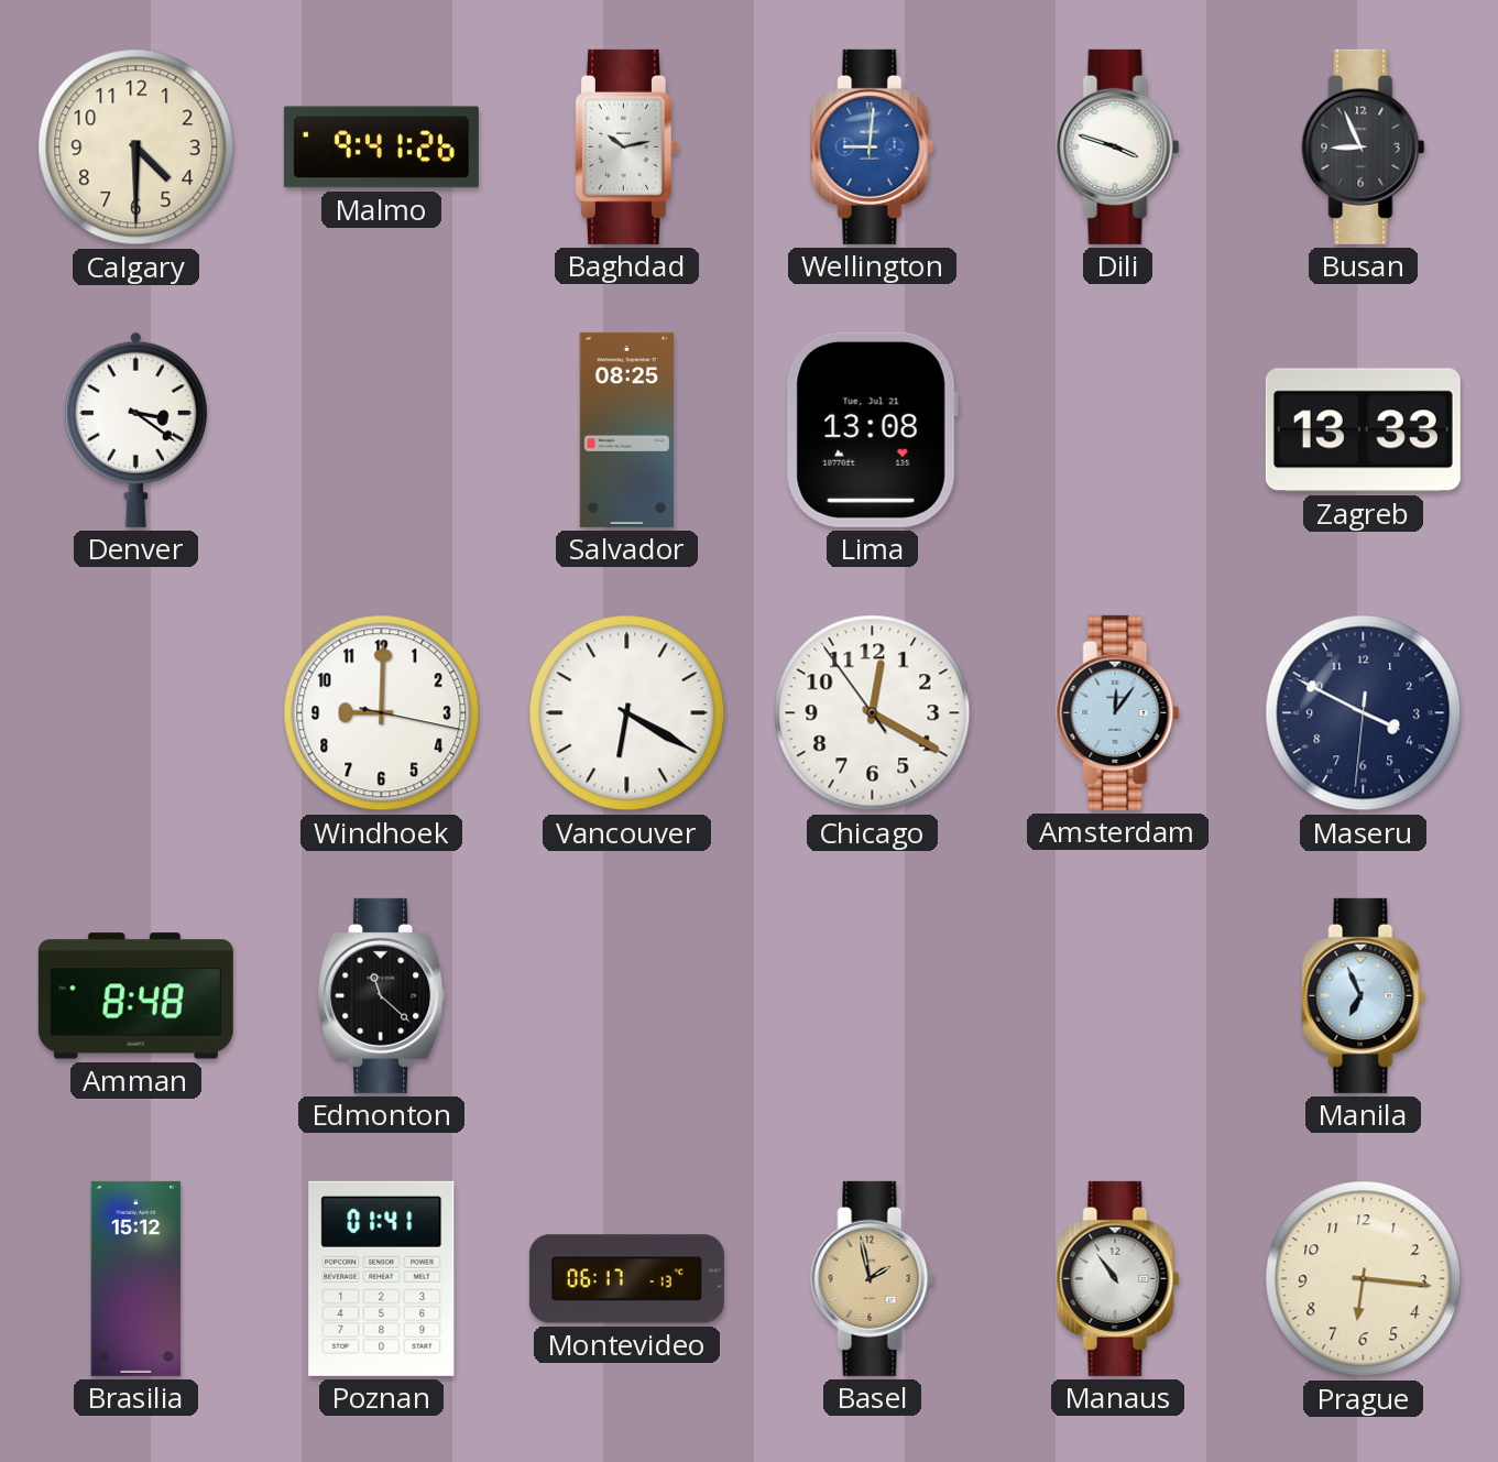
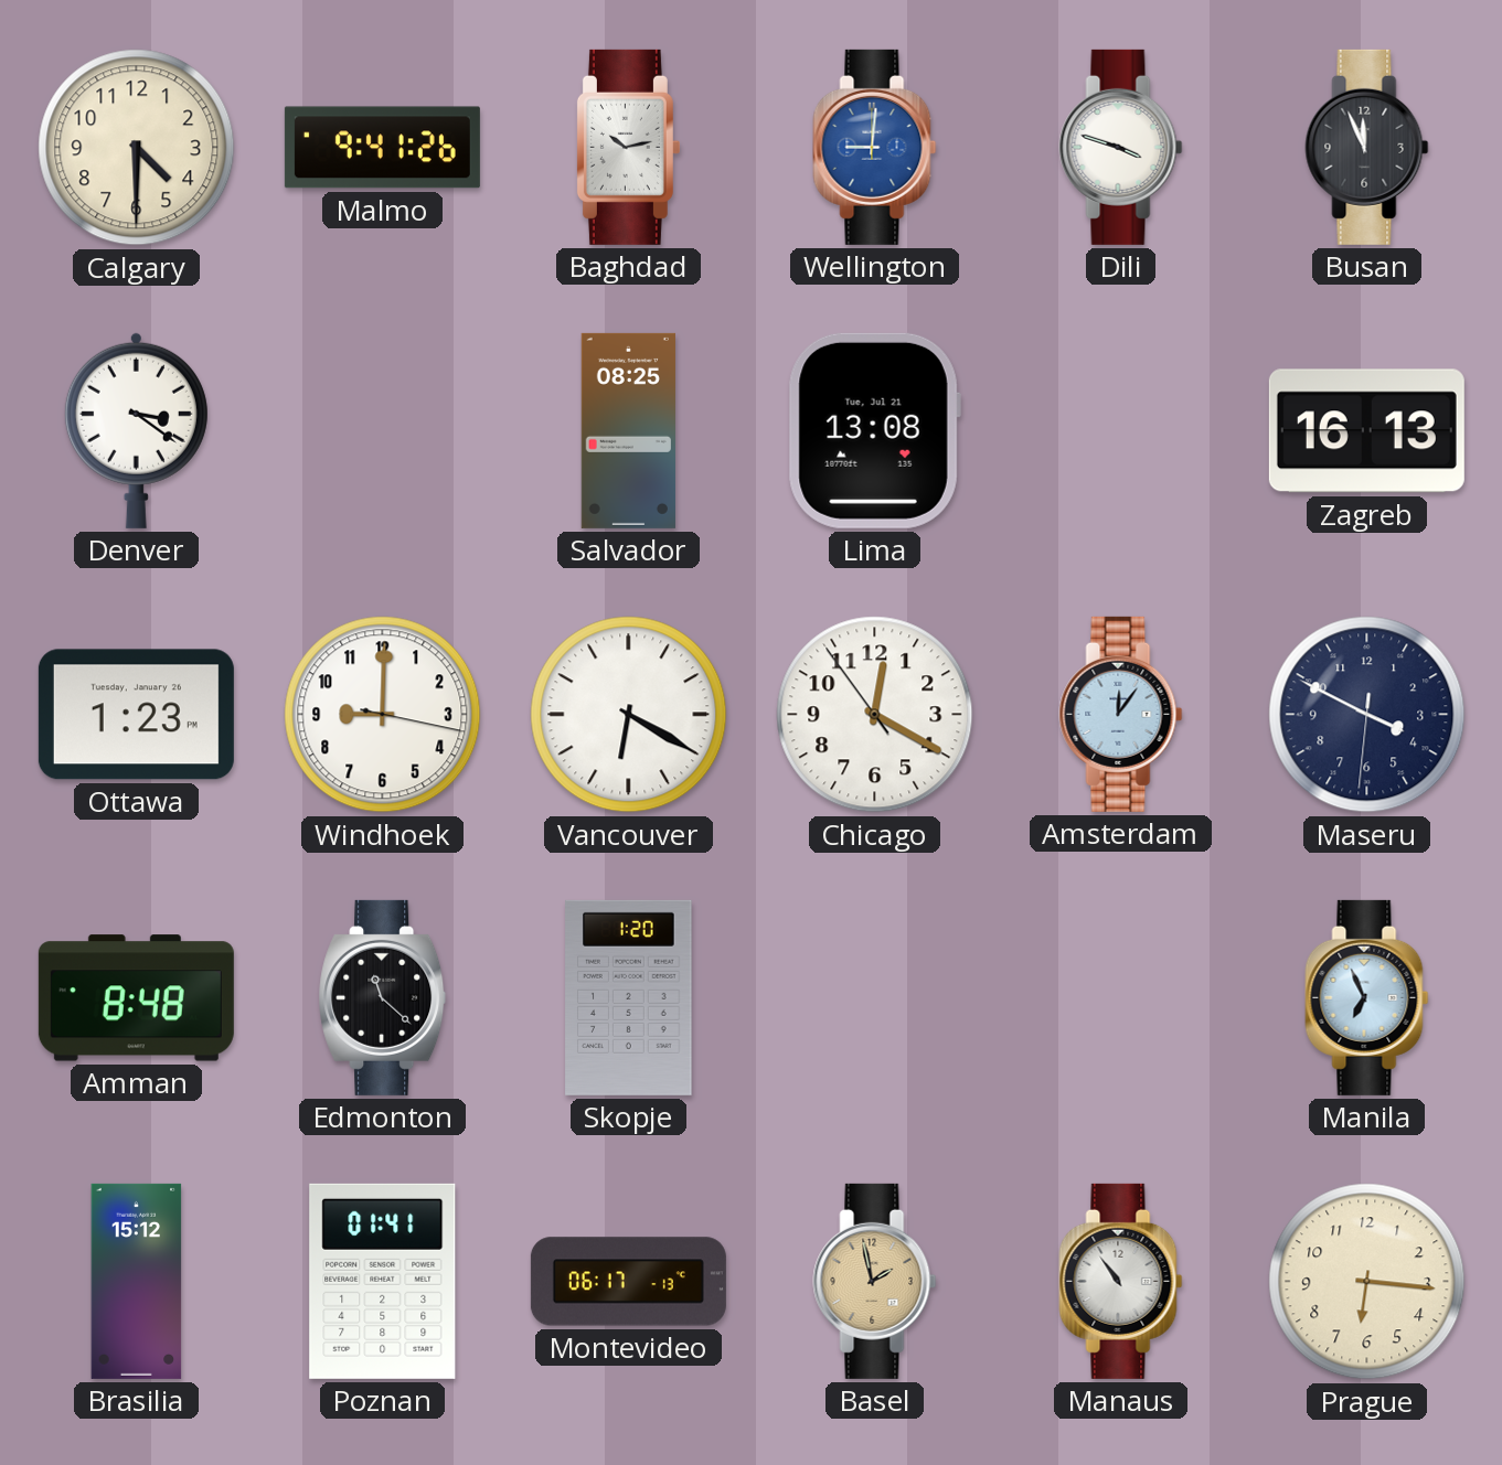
Busan: 8:56 -> 11:56
Zagreb: 13:33 -> 16:13
Ottawa: none -> 1:23
Skopje: none -> 1:20
